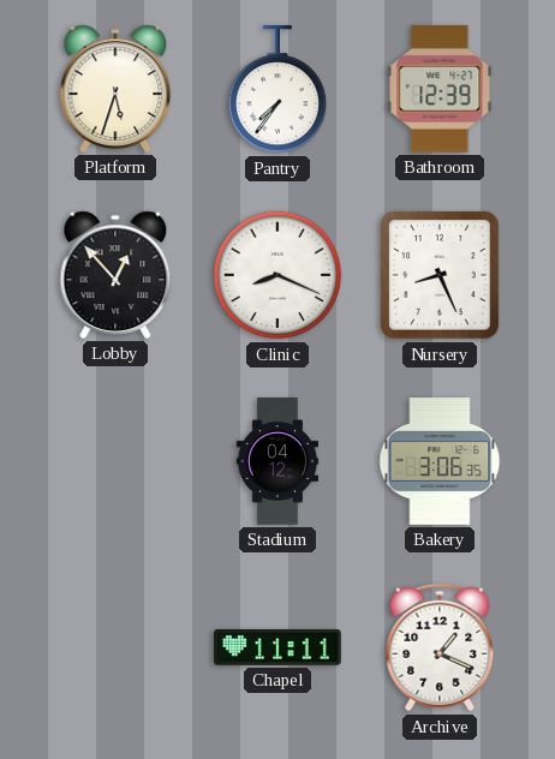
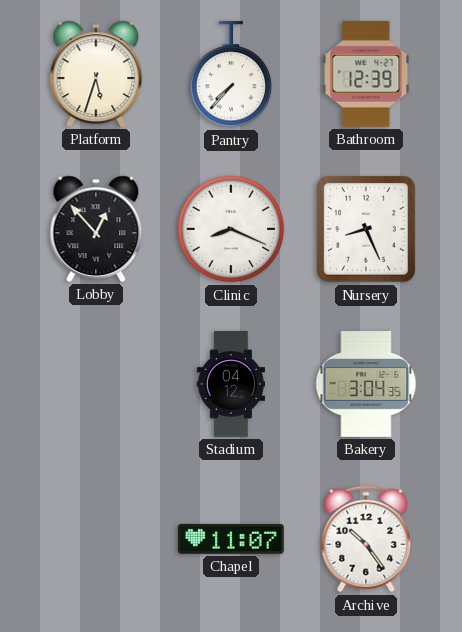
Pantry: 7:36 -> 7:37
Bakery: 3:06 -> 3:04
Chapel: 11:11 -> 11:07
Archive: 1:19 -> 10:24
